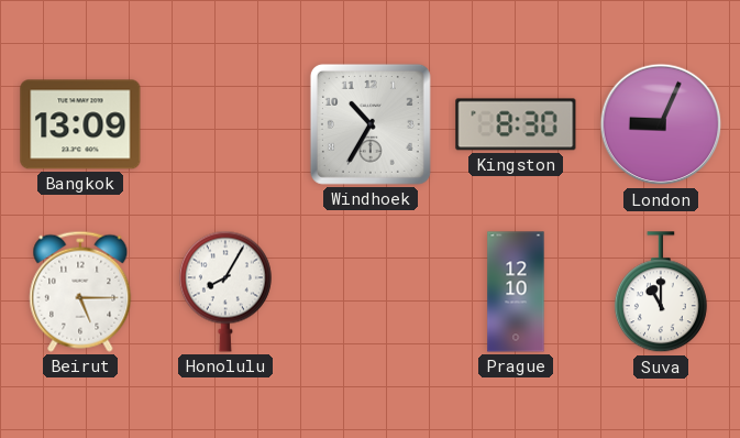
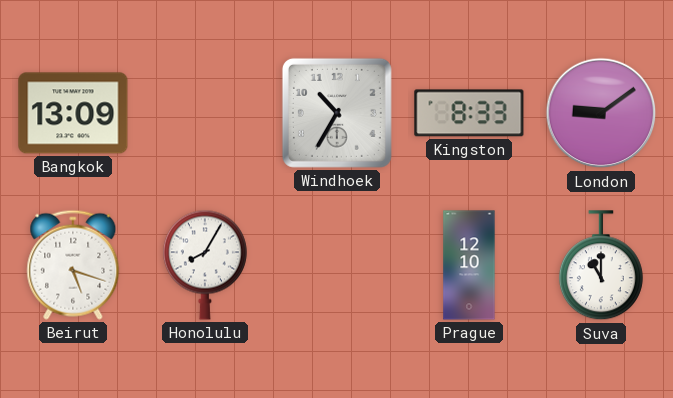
Kingston: 8:30 -> 8:33
London: 9:04 -> 9:09
Beirut: 5:15 -> 5:18
